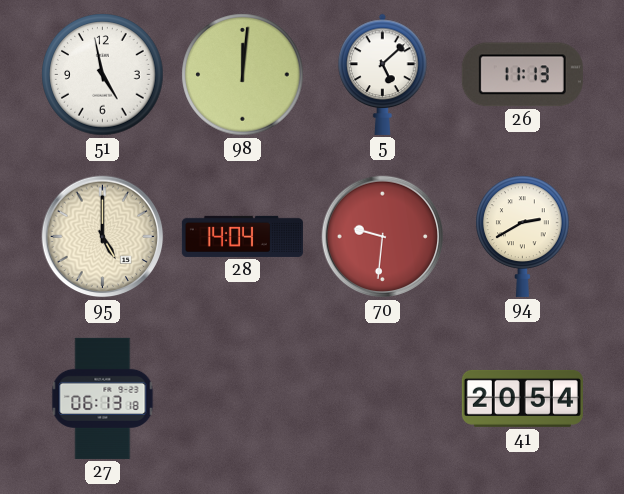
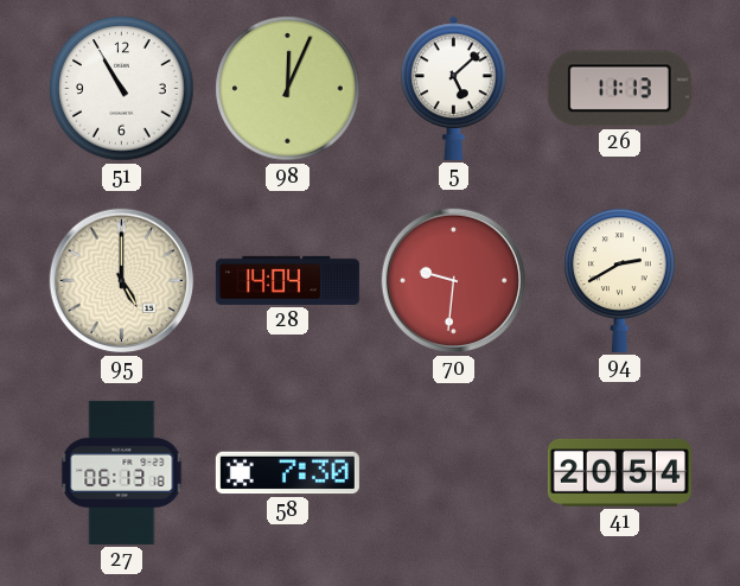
51: 4:58 -> 10:55
98: 12:01 -> 12:04
58: none -> 7:30
